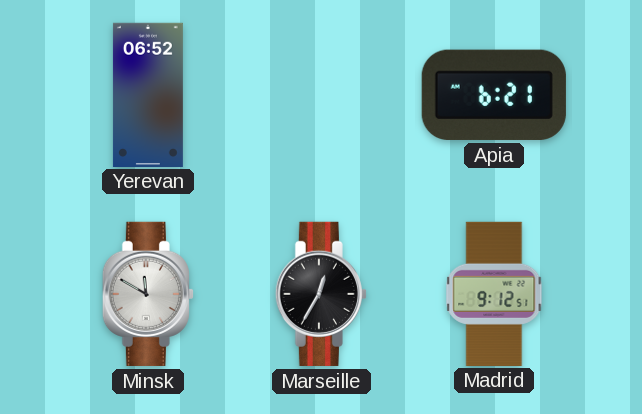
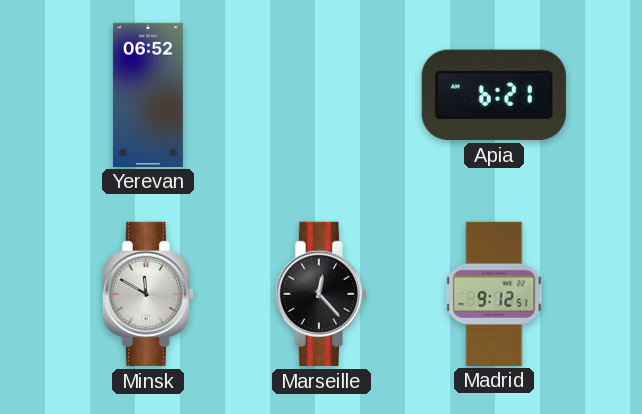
Marseille: 12:35 -> 12:23
